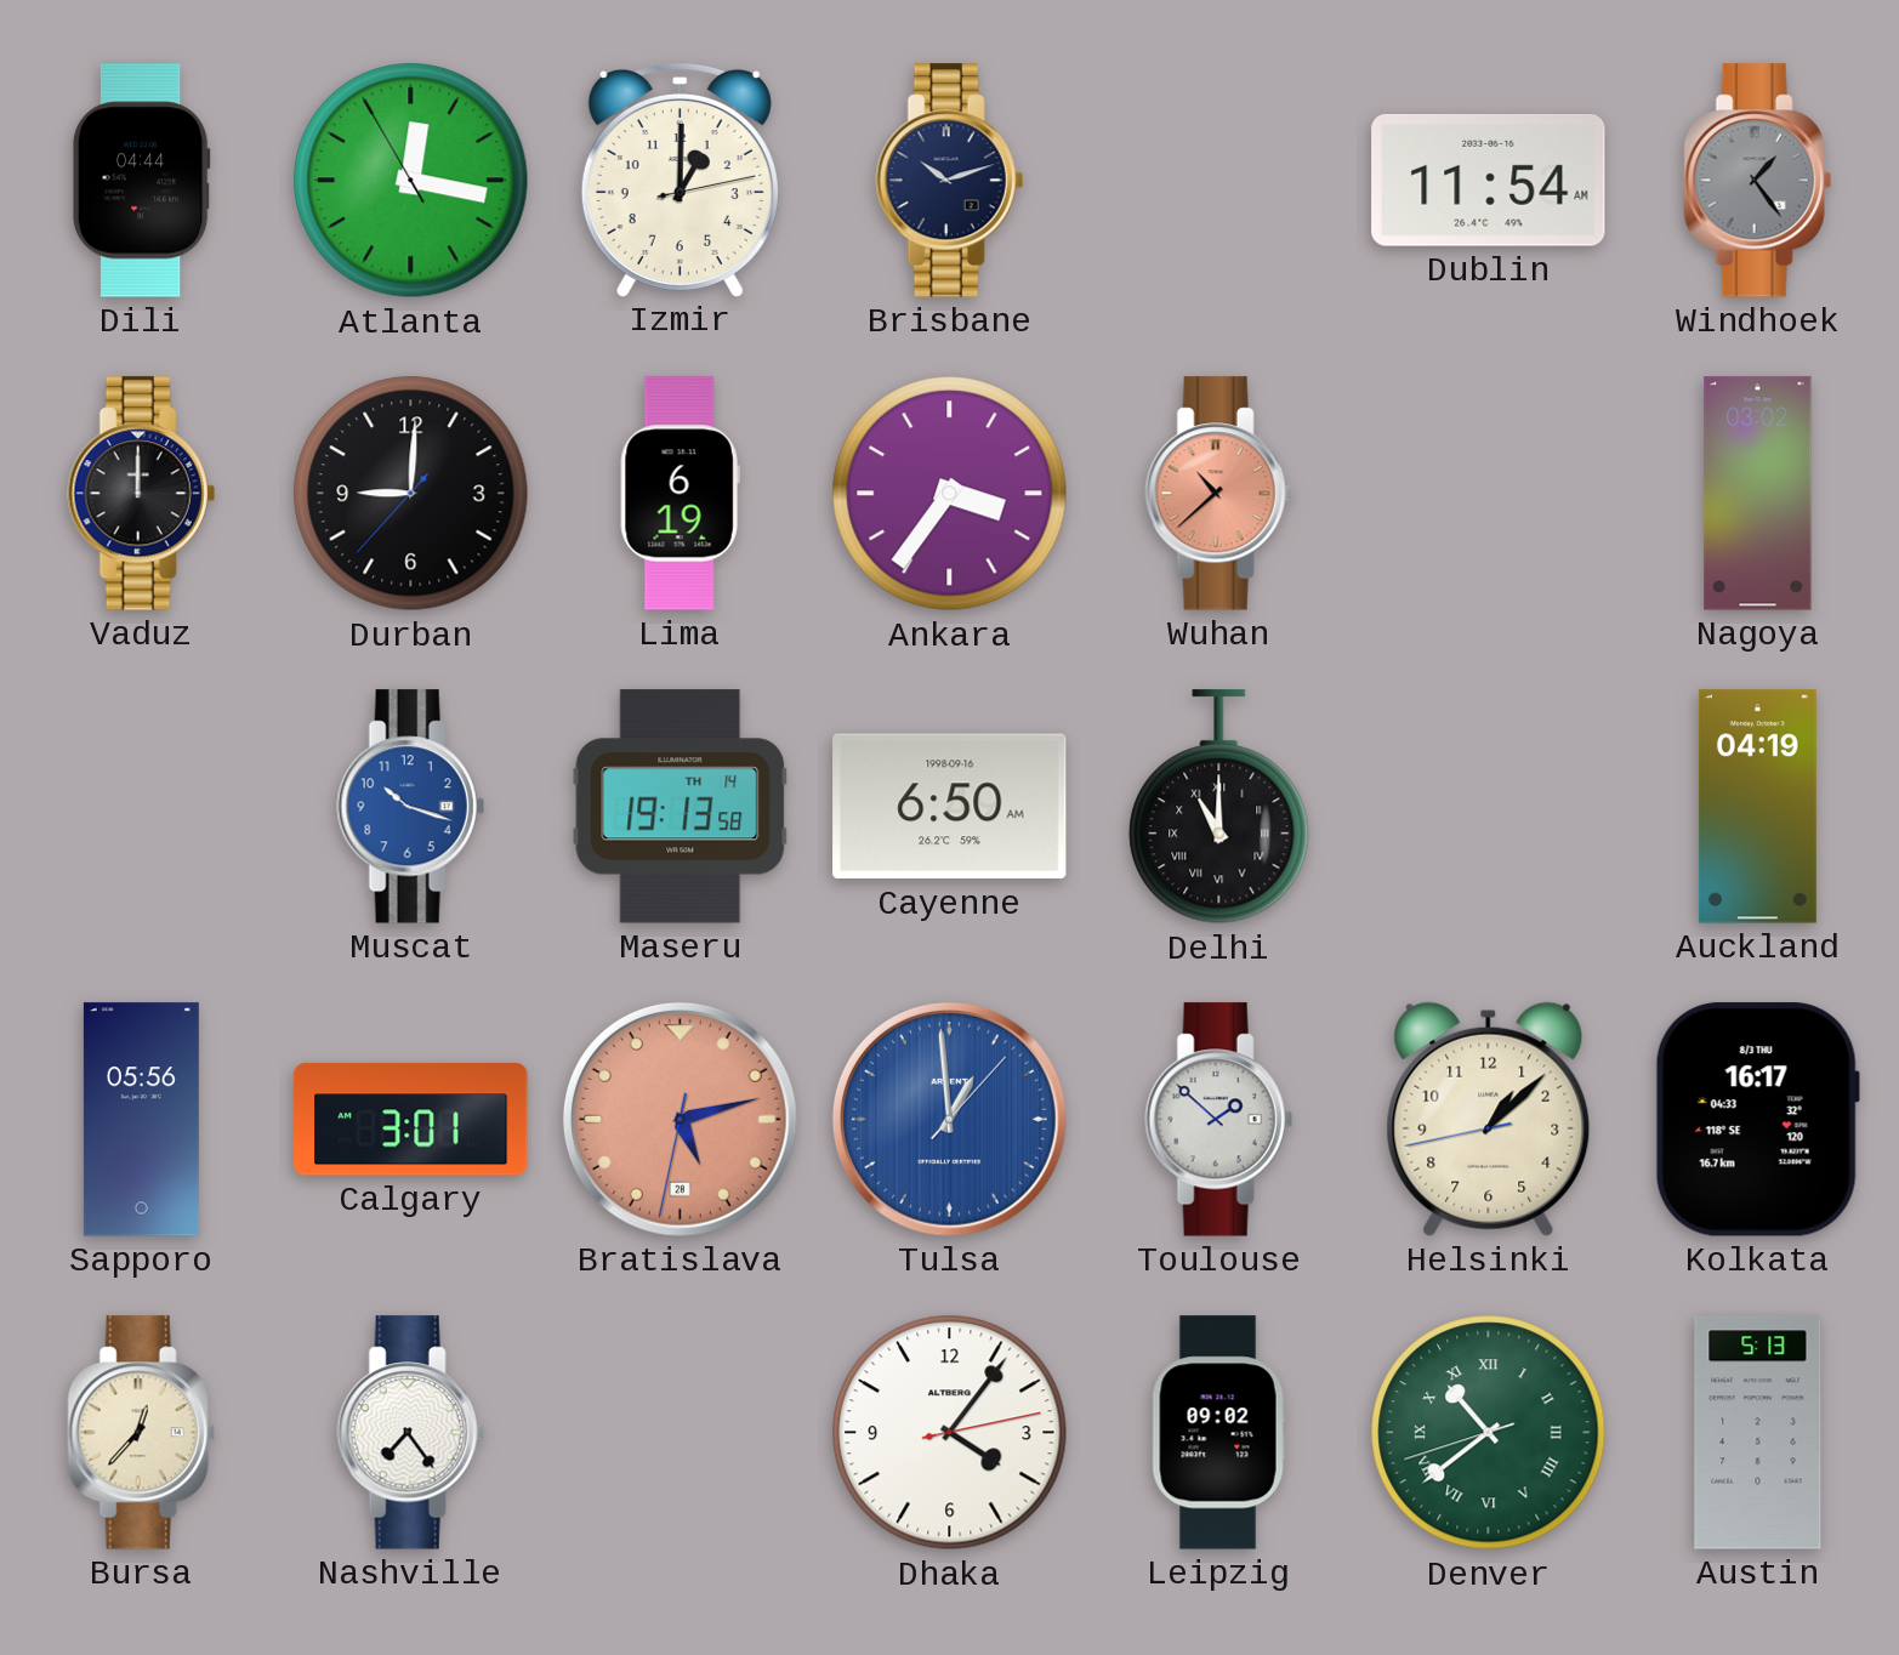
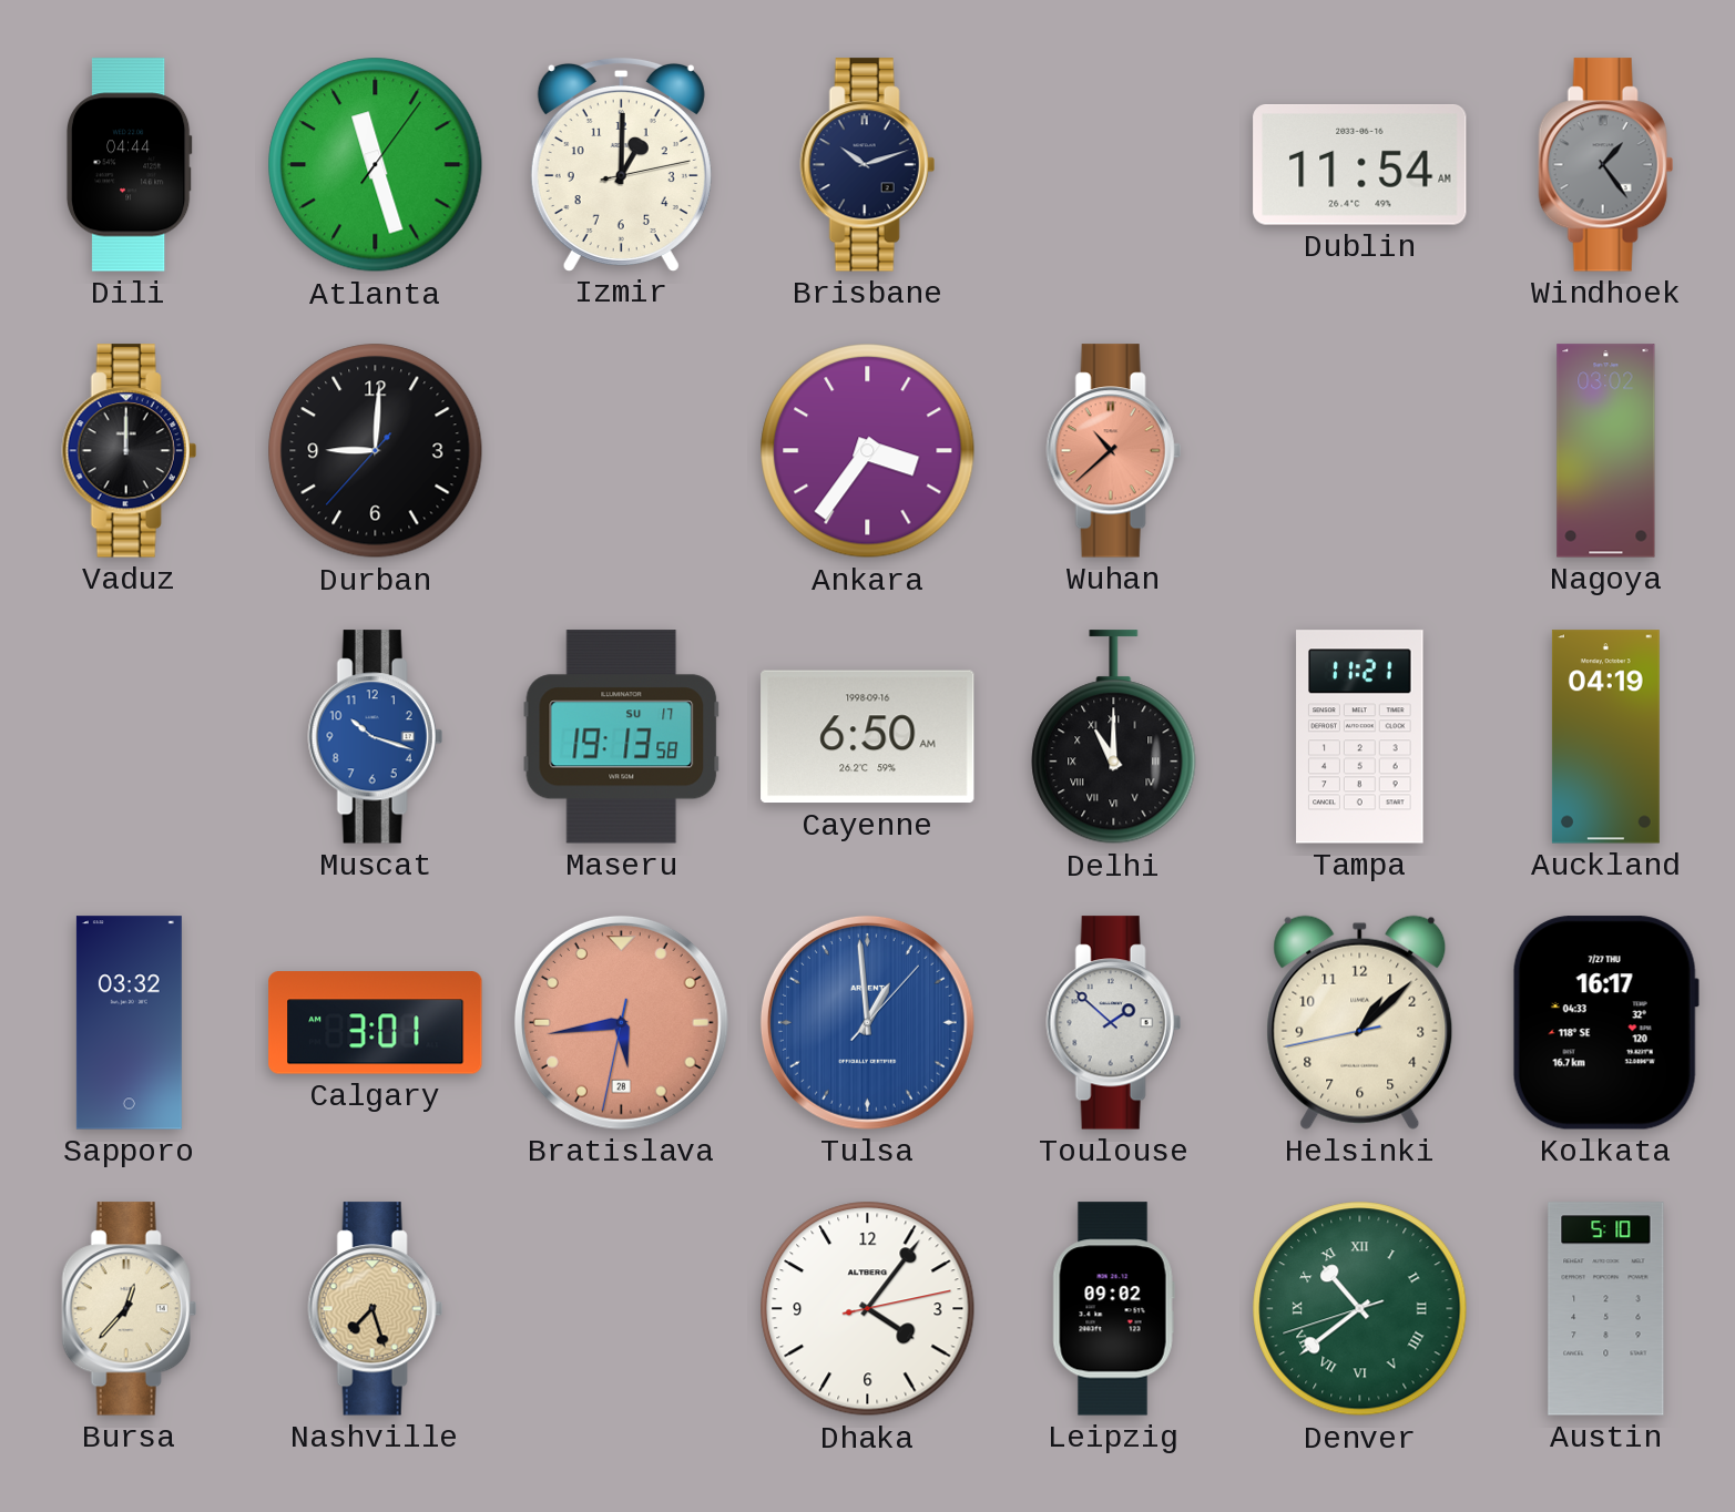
Atlanta: 12:16 -> 11:27
Lima: 6:19 -> none
Maseru date: TH 14 -> SU 17
Tampa: none -> 11:21
Sapporo: 05:56 -> 03:32
Bratislava: 5:12 -> 5:43
Kolkata date: 8/3 THU -> 7/27 THU
Nashville: 7:24 -> 7:27
Nashville dial: white -> champagne
Austin: 5:13 -> 5:10
